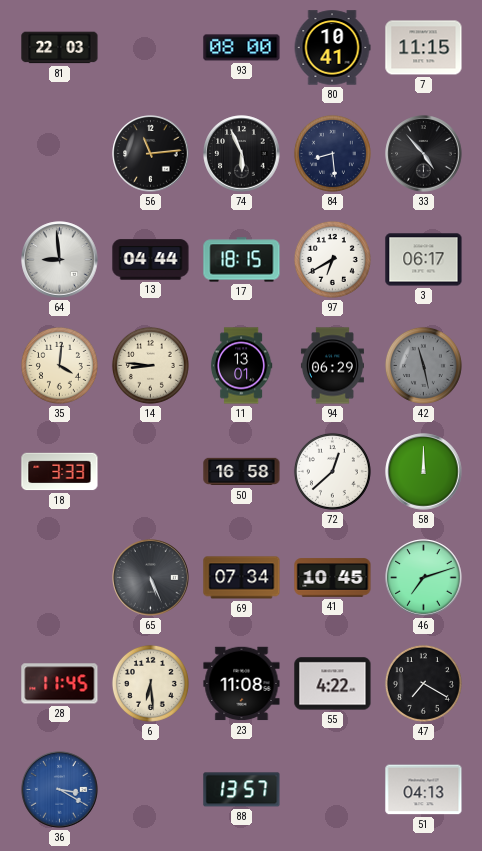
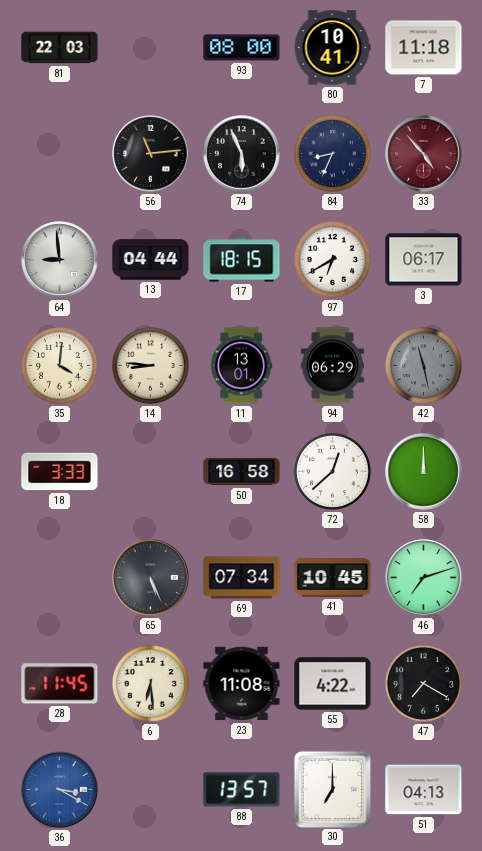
7: 11:15 -> 11:18
84: 8:29 -> 8:34
33 dial: black -> burgundy
30: none -> 7:00
